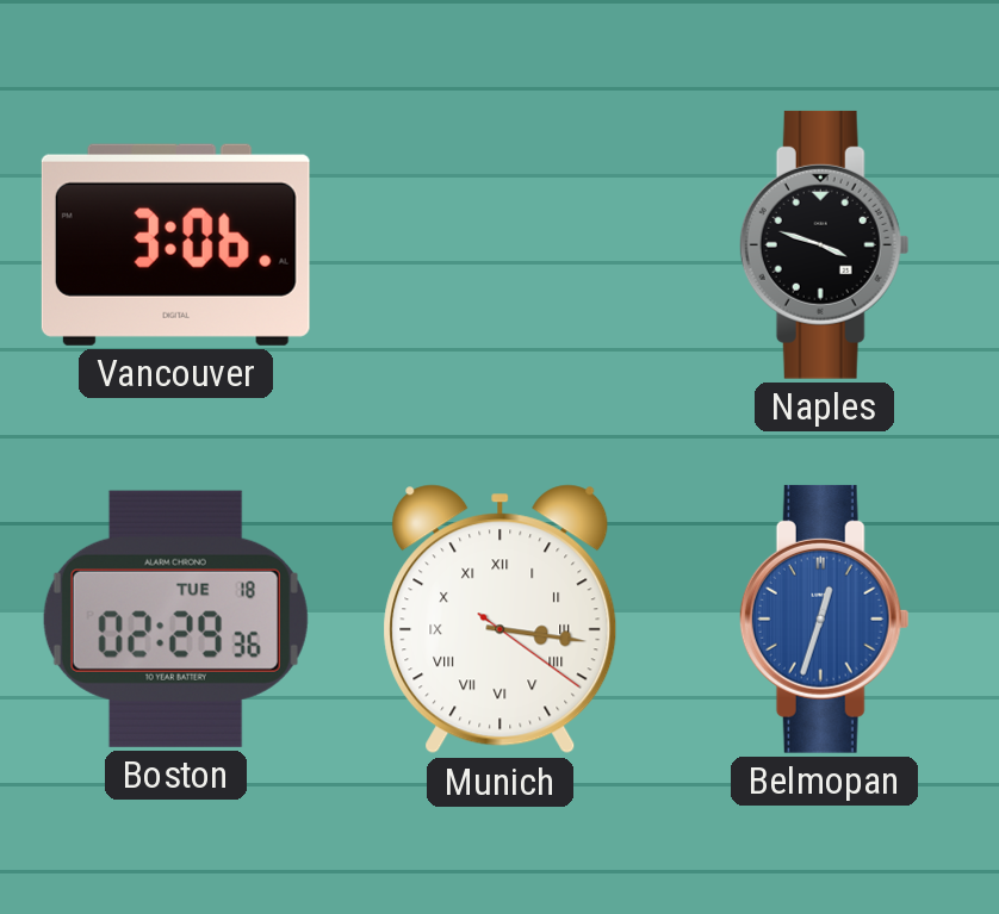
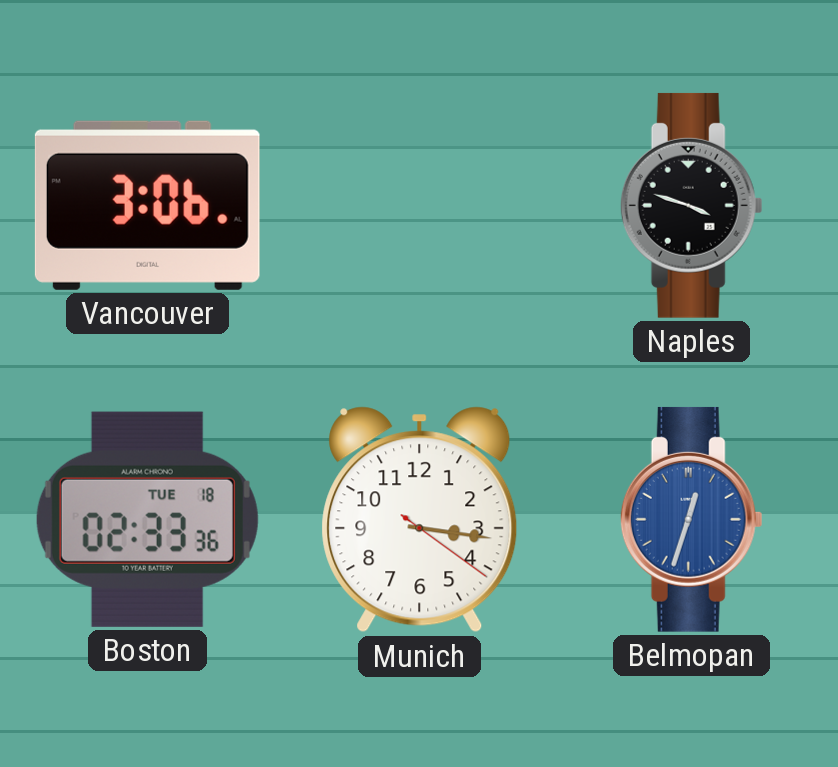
Boston: 02:29 -> 02:33
Munich numerals: Roman -> Arabic
